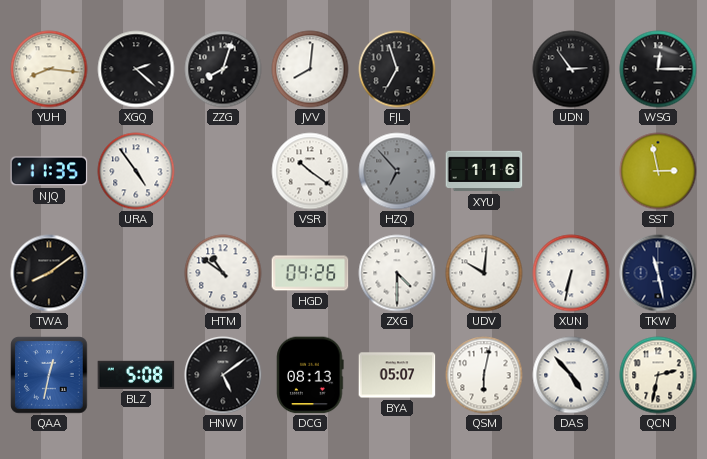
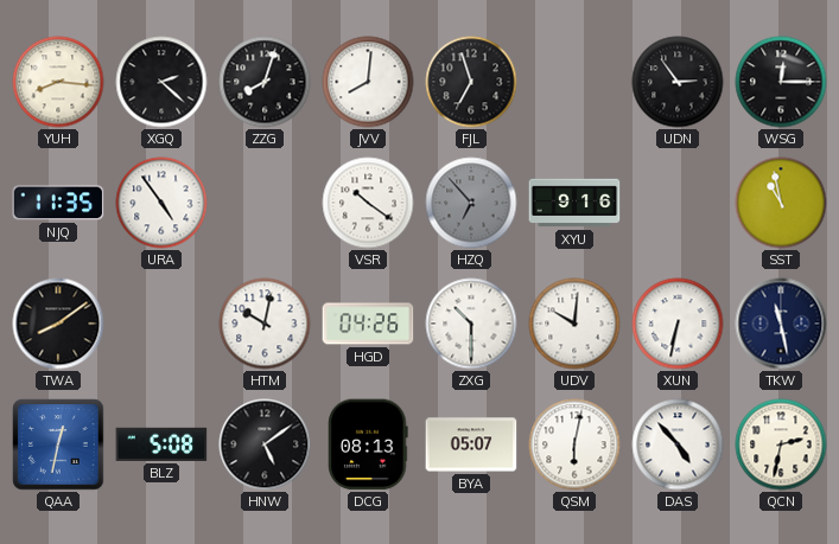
XYU: 1:16 -> 9:16
SST: 2:58 -> 10:58
HTM: 10:51 -> 10:02
ZXG: 4:30 -> 10:30
